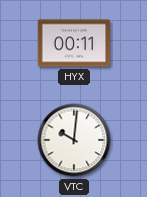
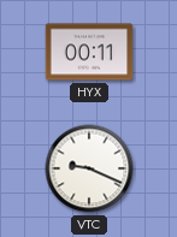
VTC: 10:01 -> 9:19
